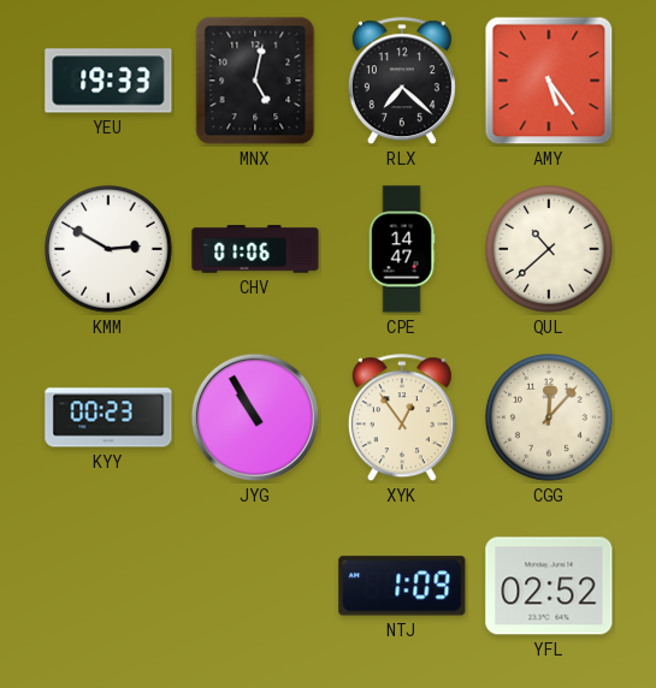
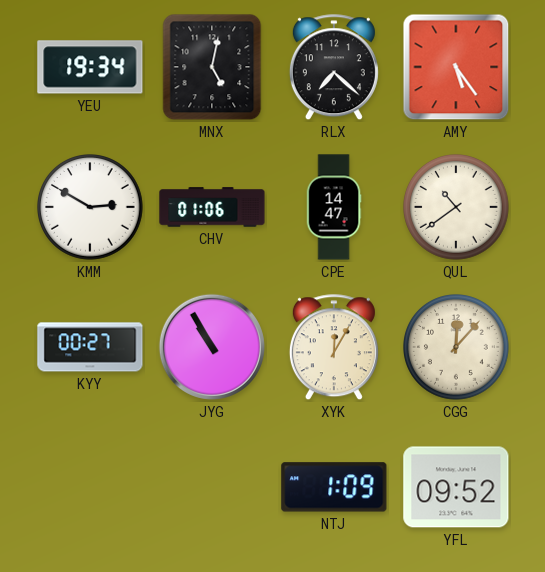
YEU: 19:33 -> 19:34
QUL: 10:38 -> 10:39
KYY: 00:23 -> 00:27
XYK: 12:54 -> 12:05
YFL: 02:52 -> 09:52
